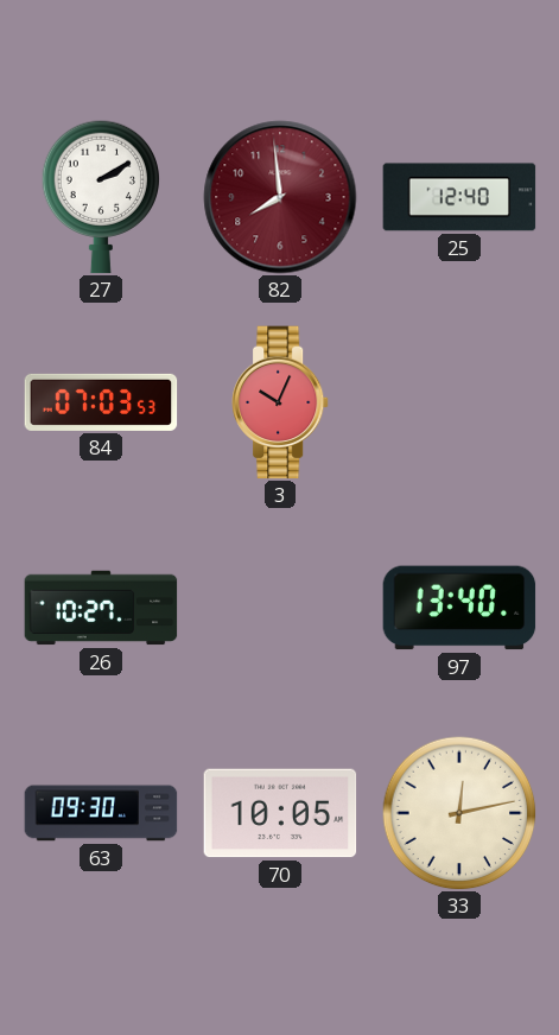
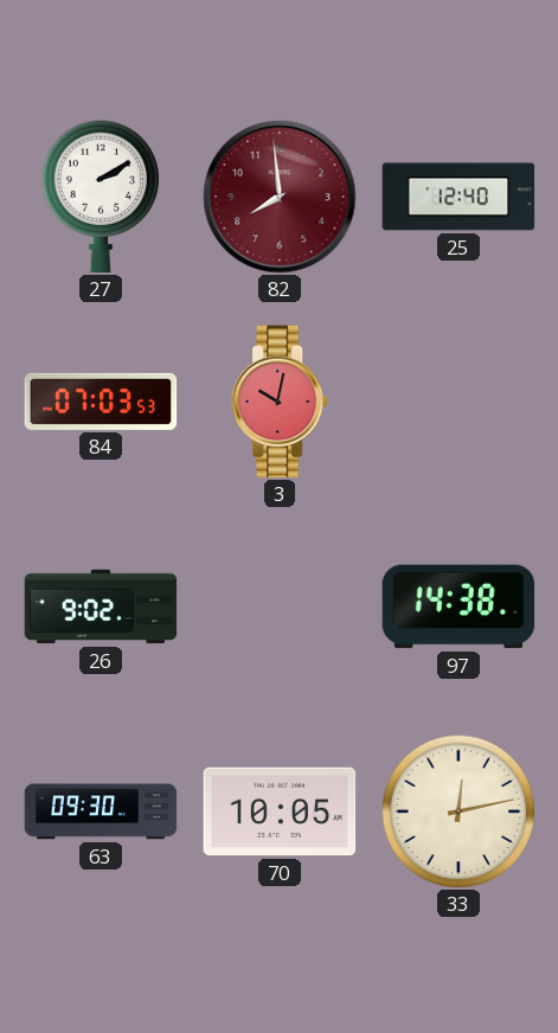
3: 10:04 -> 10:02
26: 10:27 -> 9:02
97: 13:40 -> 14:38
